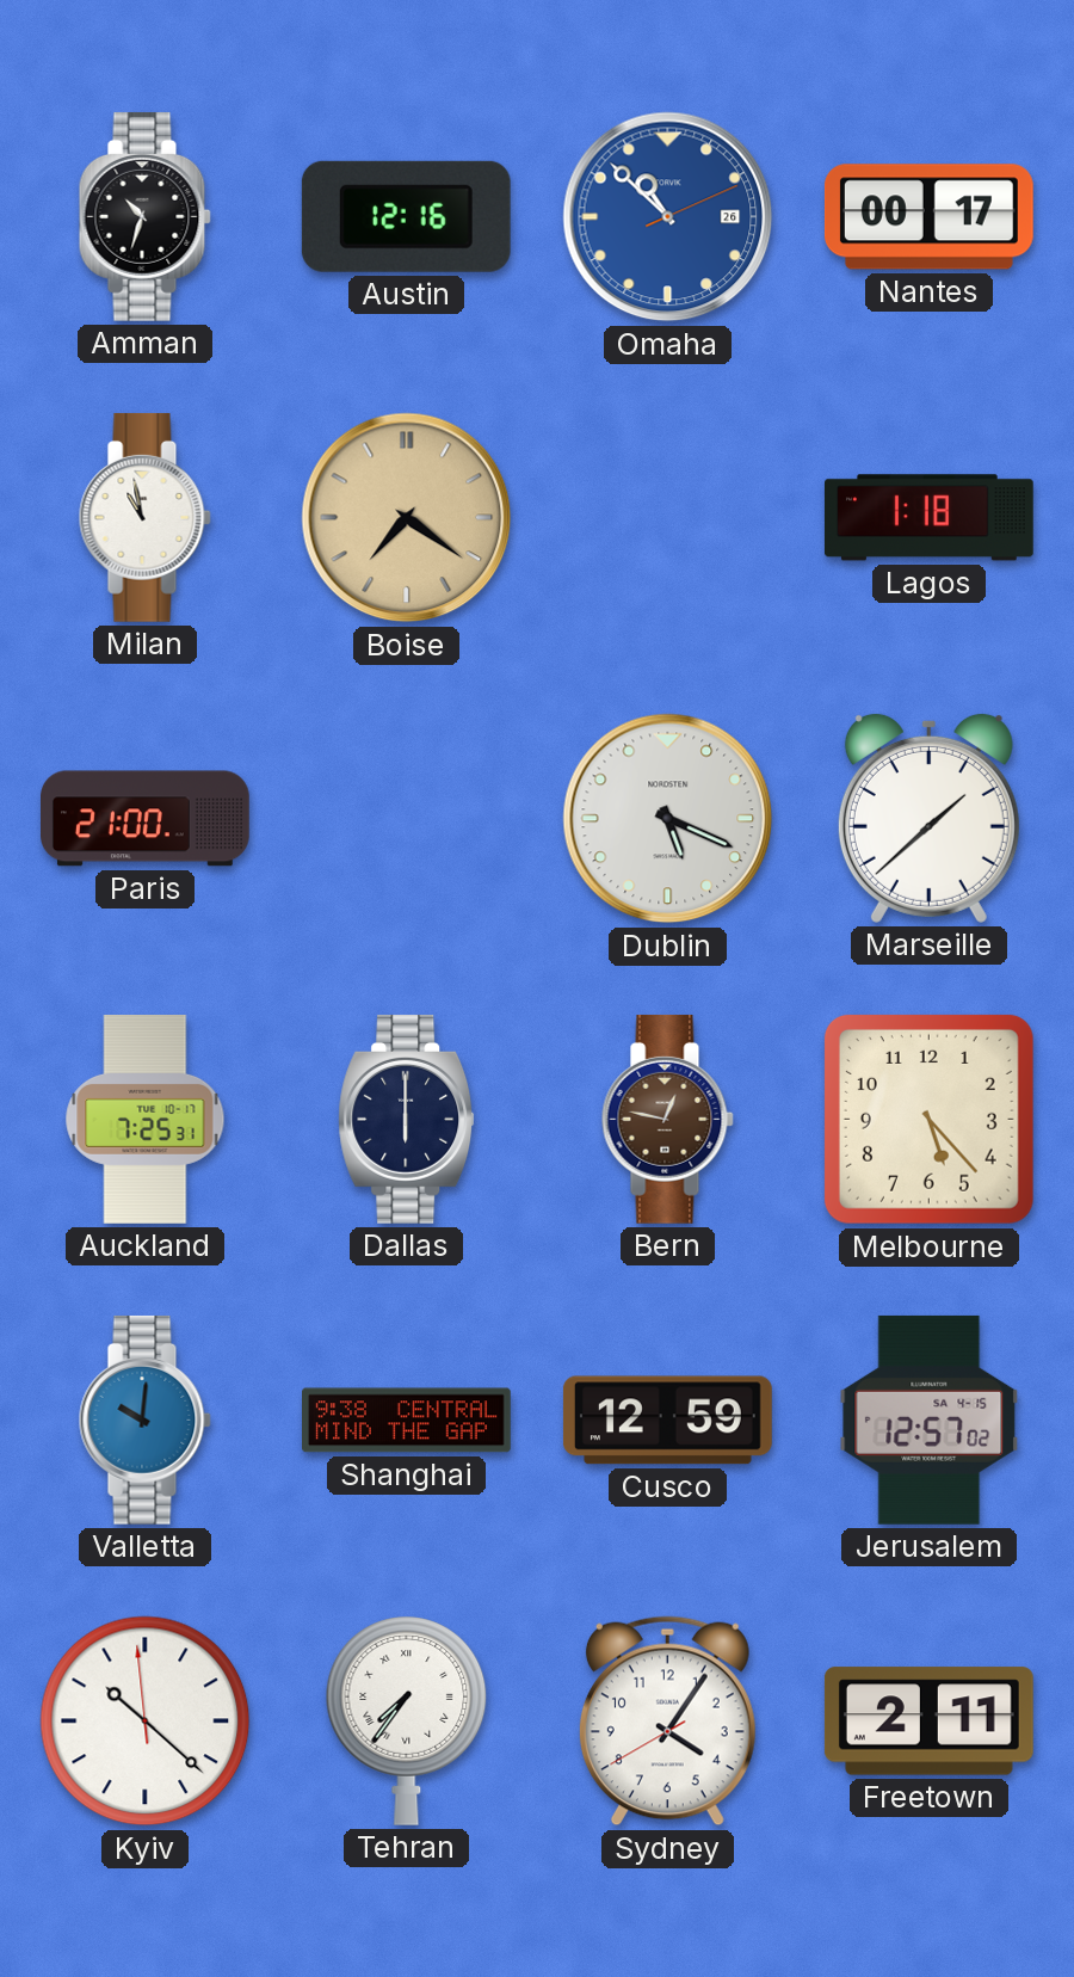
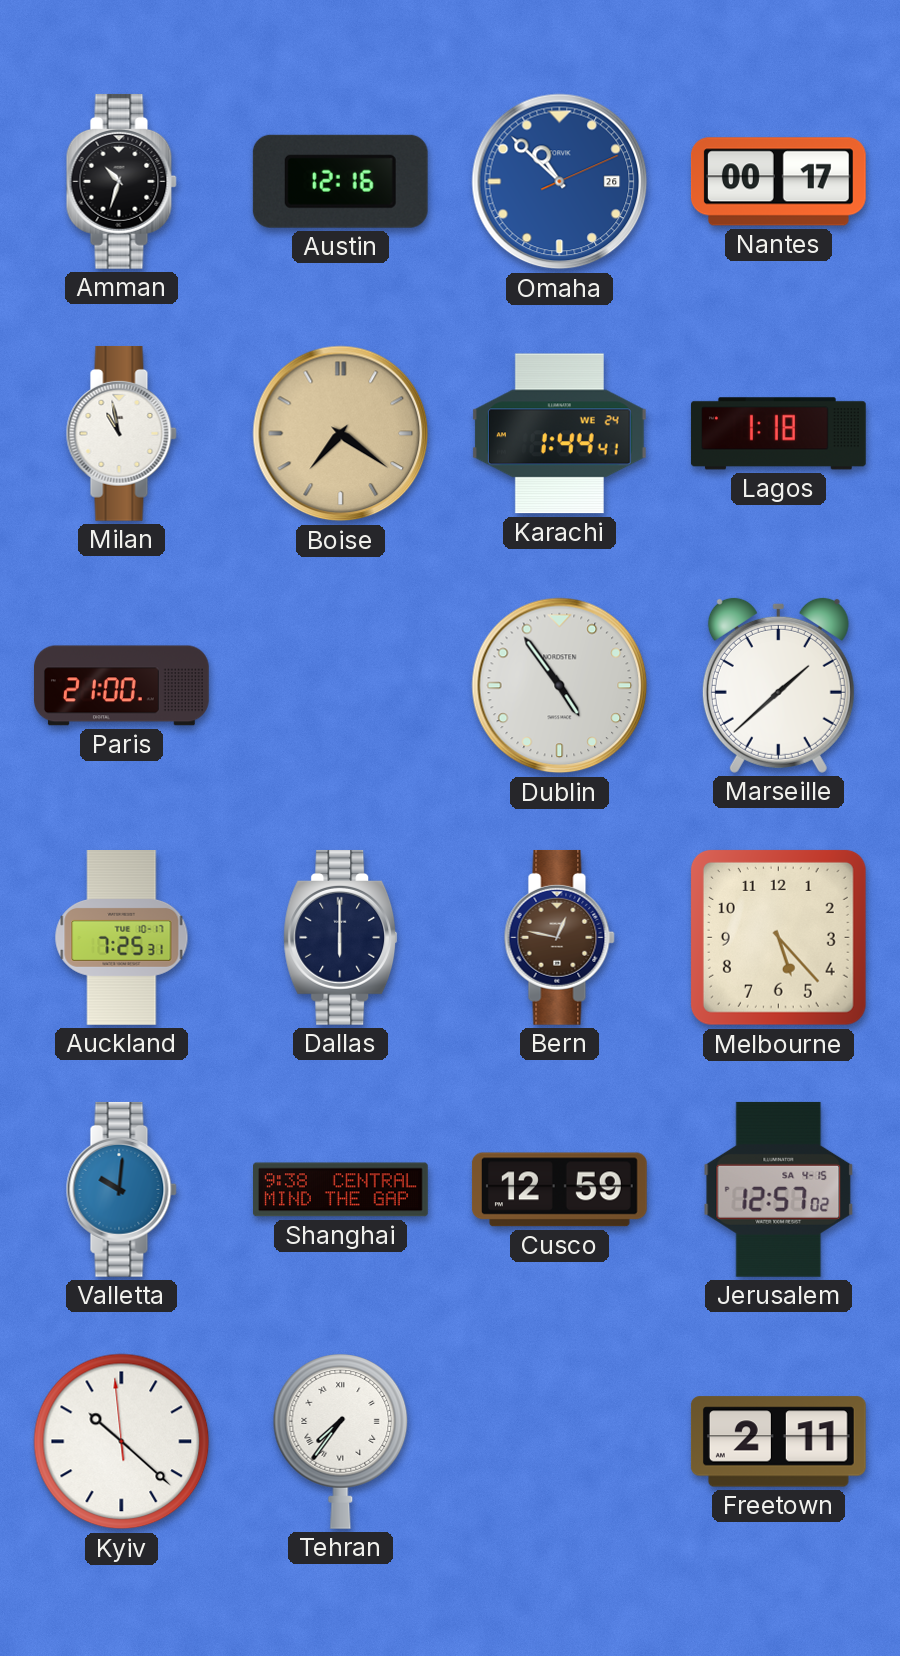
Karachi: none -> 1:44
Dublin: 5:19 -> 4:54
Sydney: 4:05 -> none
